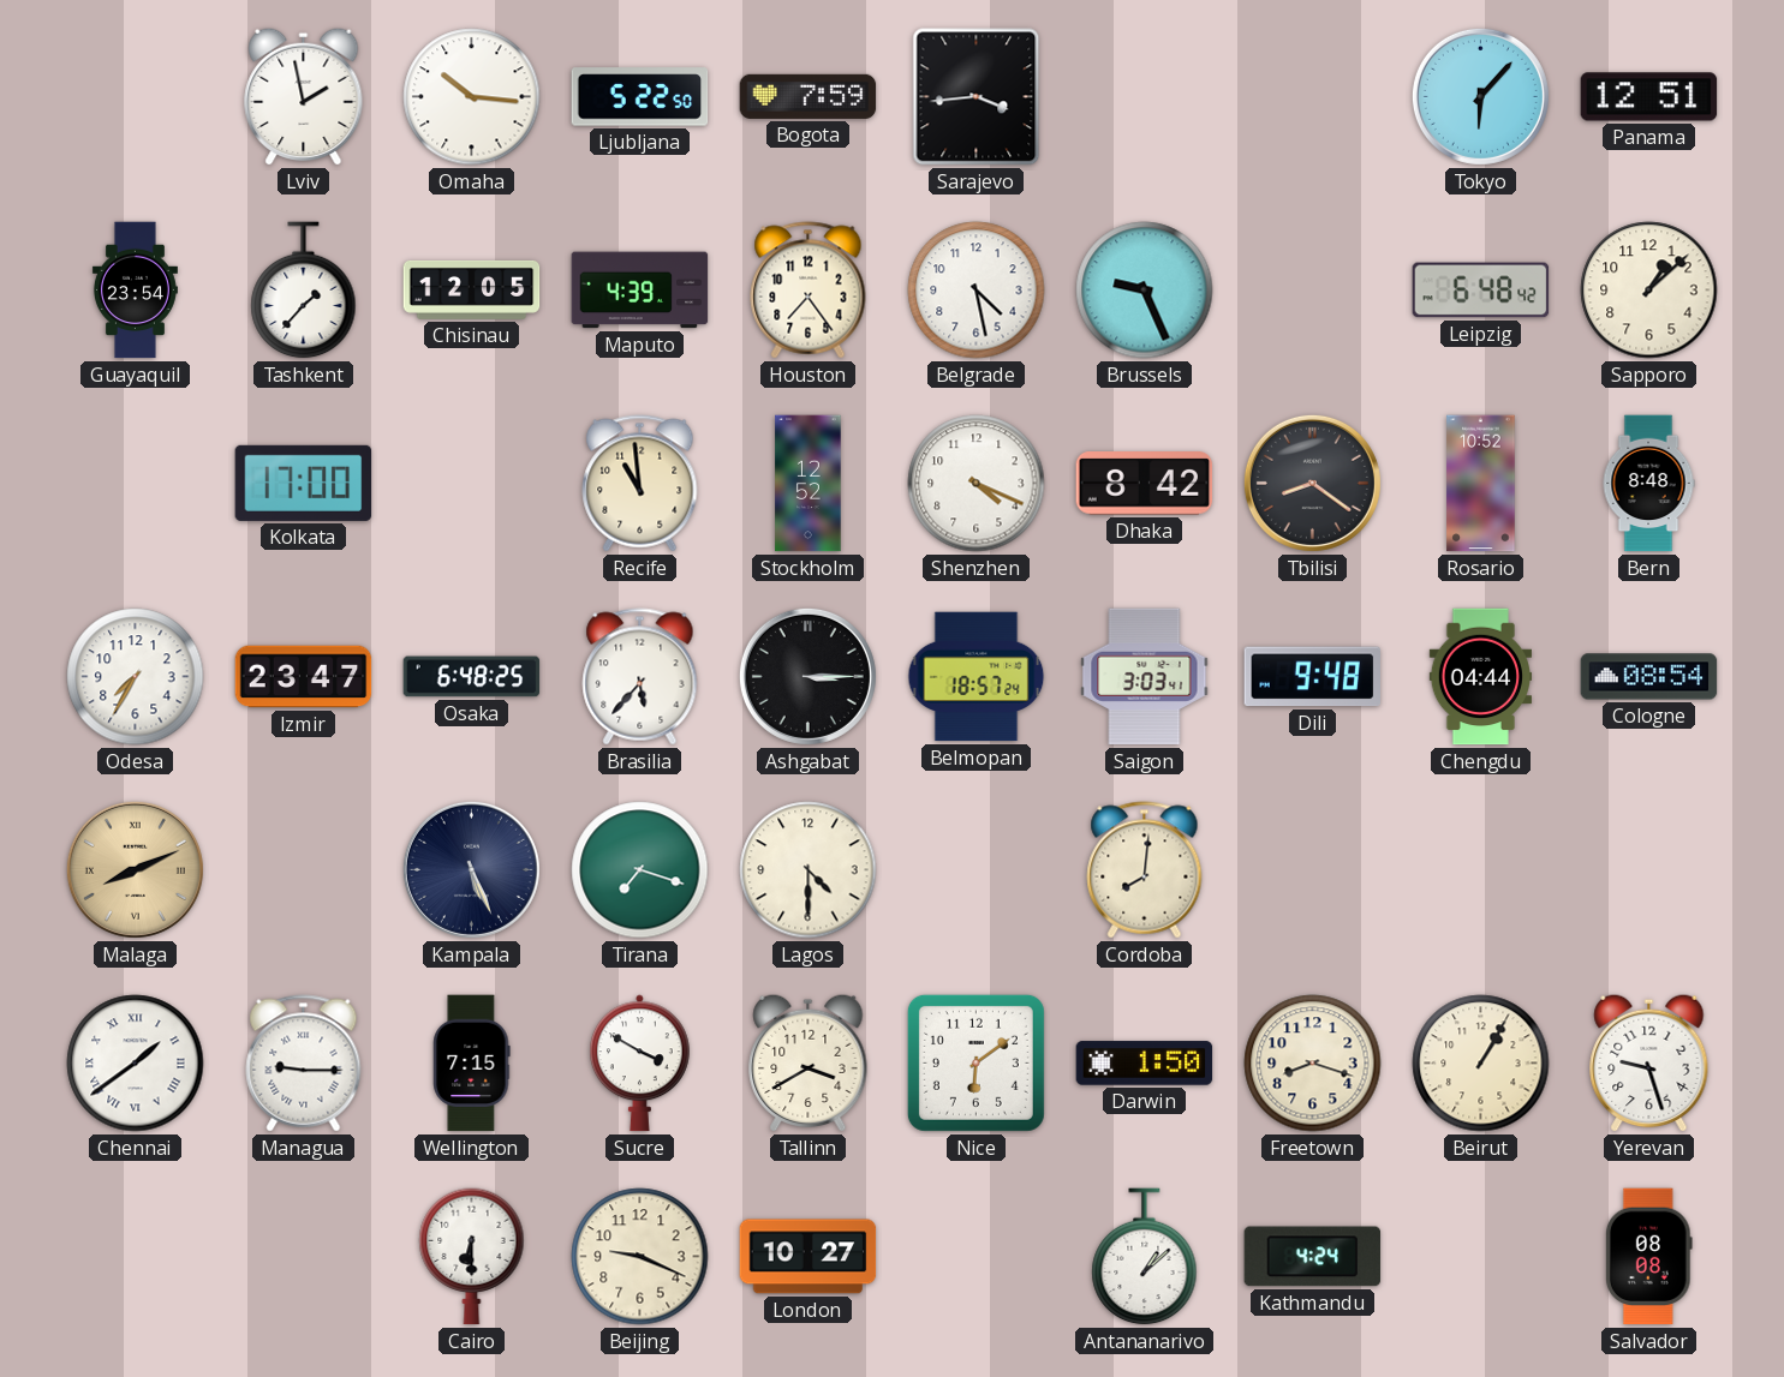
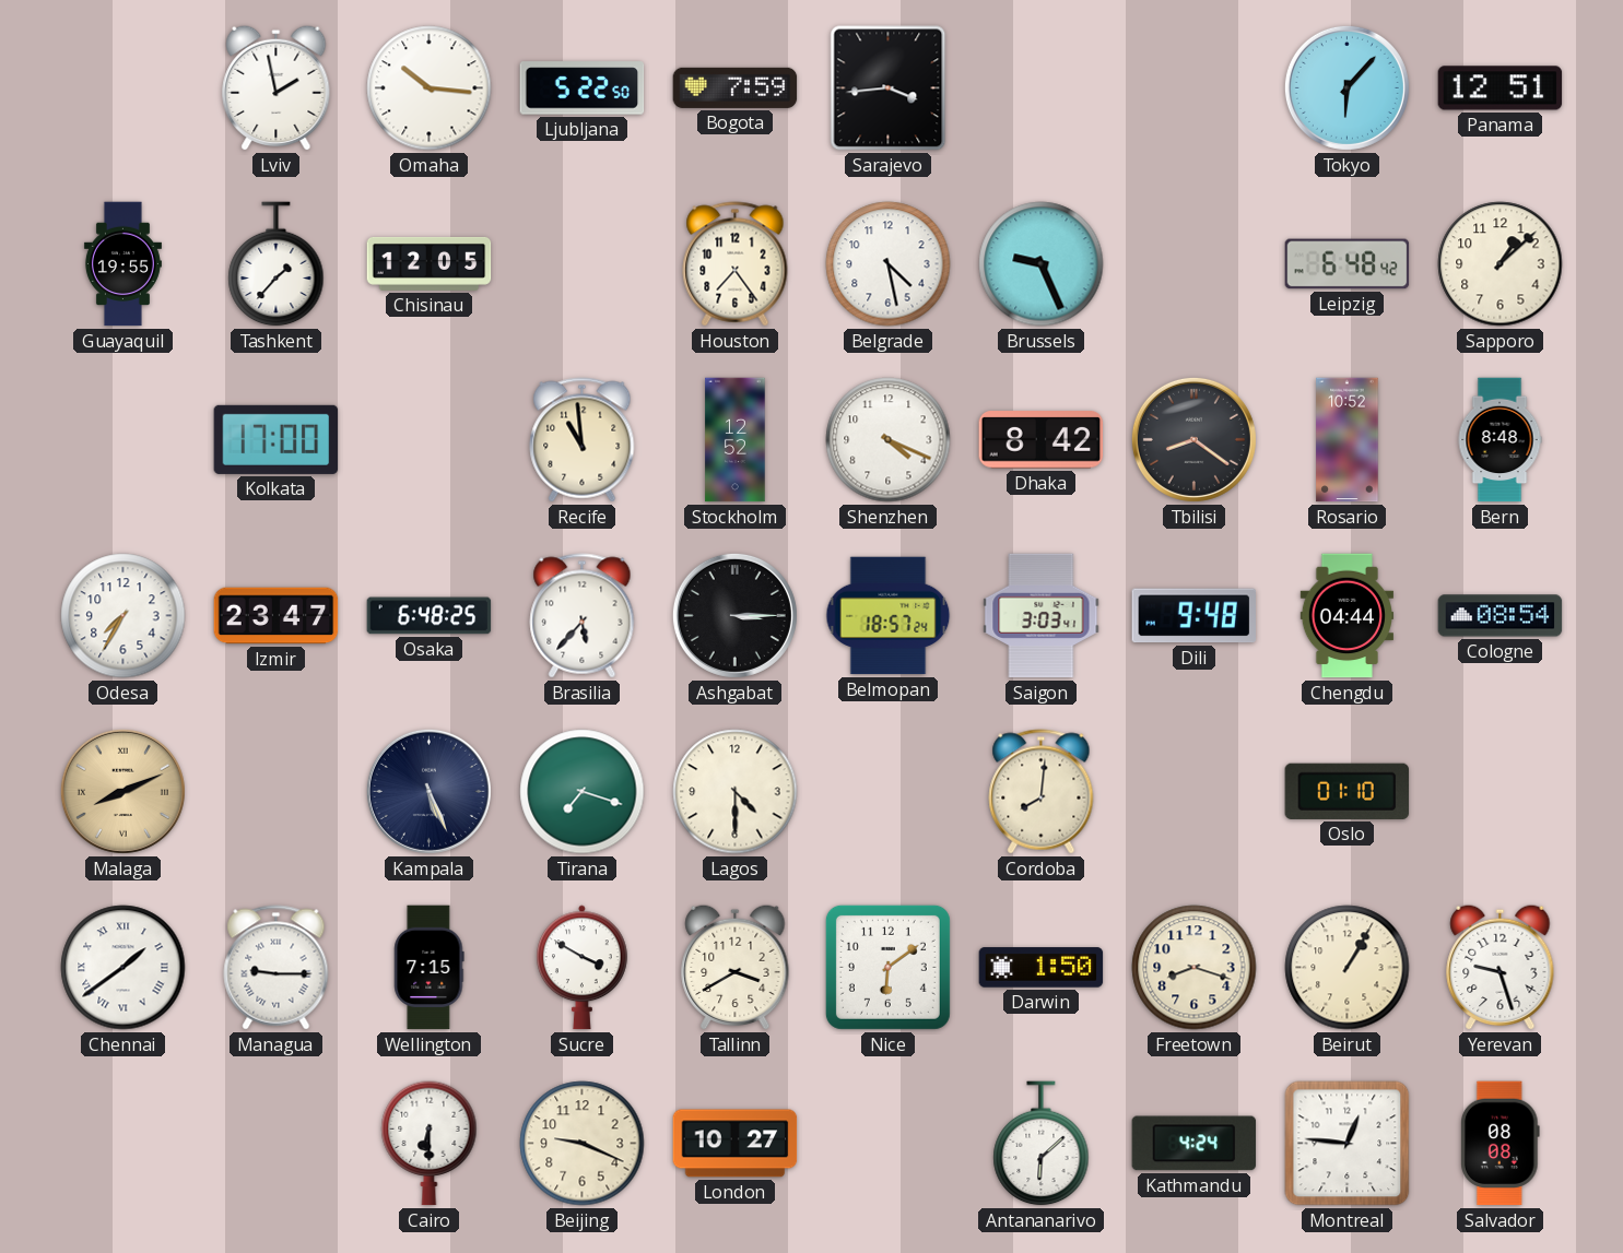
Guayaquil: 23:54 -> 19:55
Maputo: 4:39 -> none
Oslo: none -> 01:10
Antananarivo: 1:08 -> 6:08
Montreal: none -> 12:46
